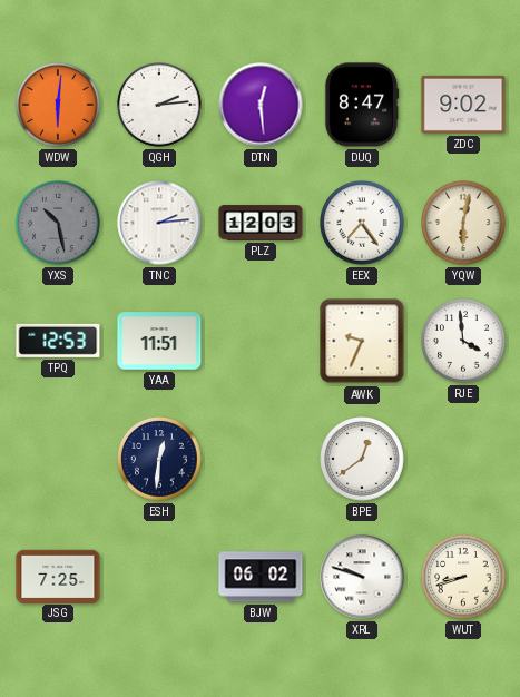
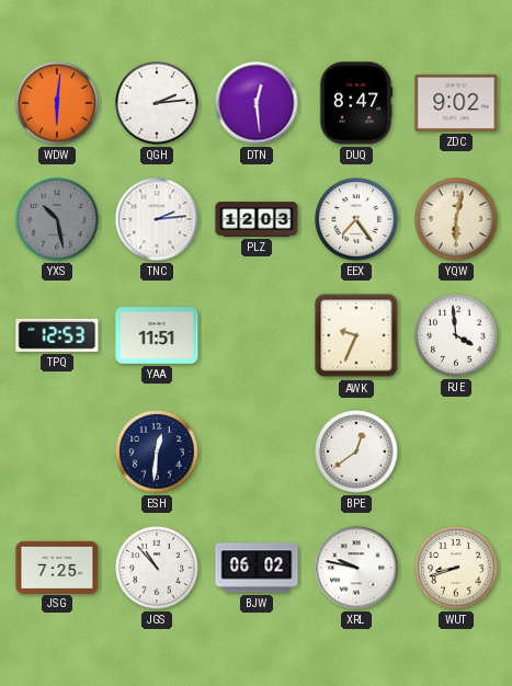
JGS: none -> 10:53
XRL: 9:48 -> 9:47
